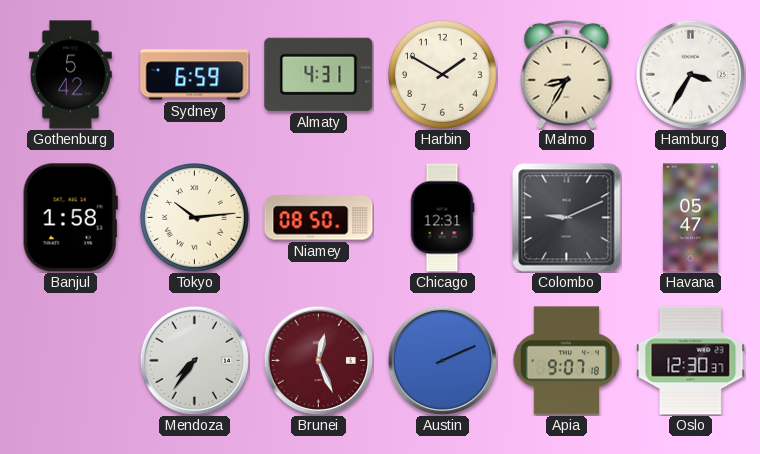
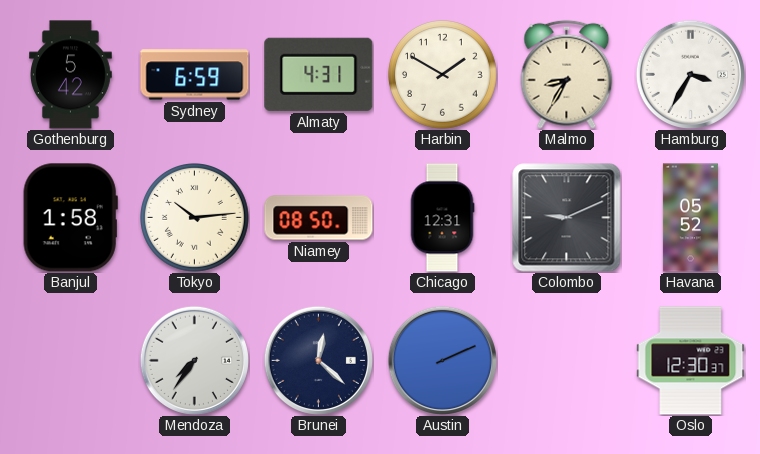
Havana: 05:47 -> 05:52
Brunei: 12:26 -> 12:22
Brunei dial: burgundy -> navy
Apia: 9:07 -> none
